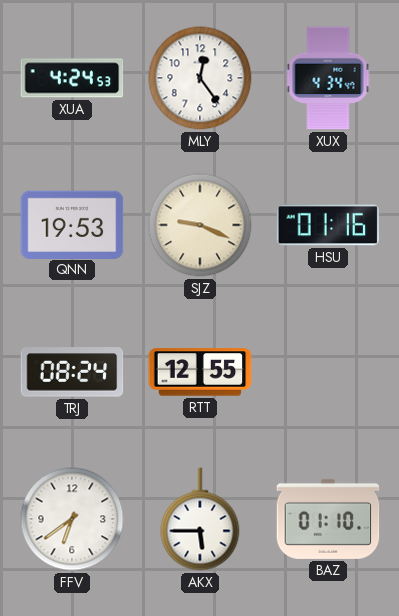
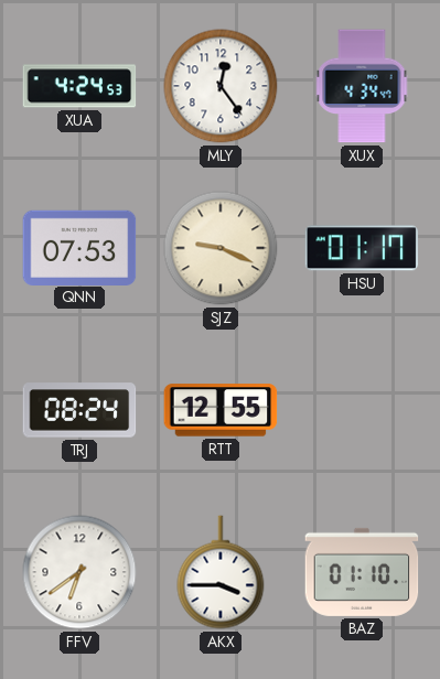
QNN: 19:53 -> 07:53
HSU: 01:16 -> 01:17
AKX: 5:45 -> 3:45
